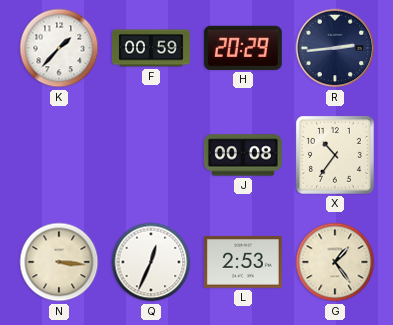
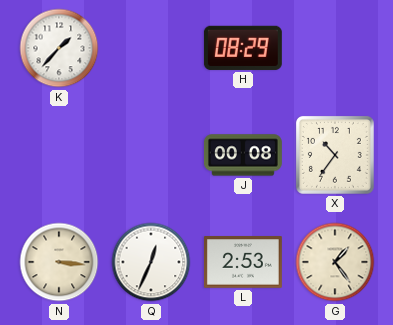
F: 00:59 -> none
H: 20:29 -> 08:29
R: 2:44 -> none
